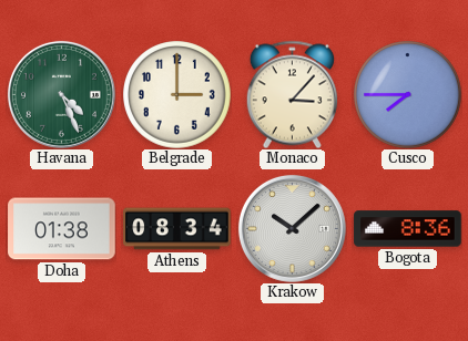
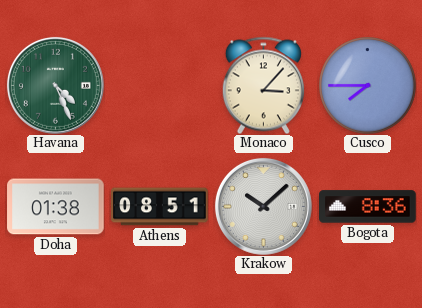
Belgrade: 3:00 -> none
Athens: 08:34 -> 08:51
